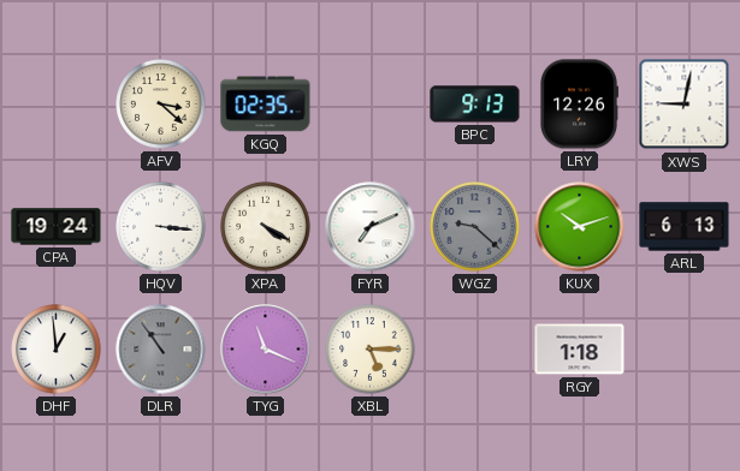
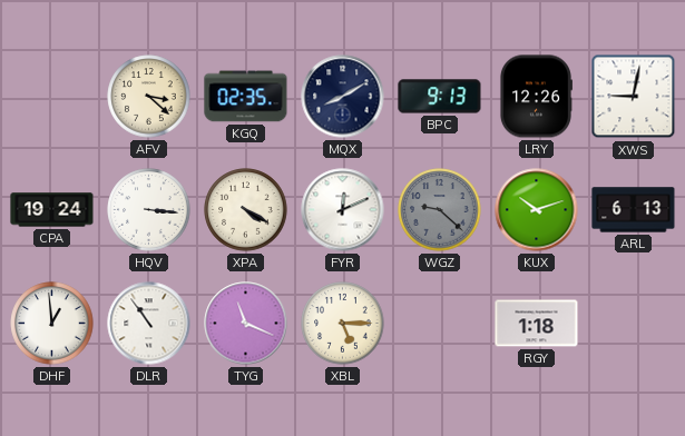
MQX: none -> 8:10
FYR: 7:11 -> 12:11
DLR dial: grey -> white
